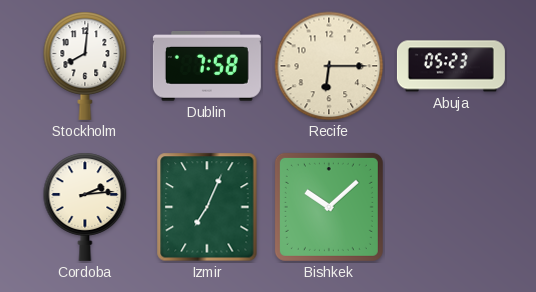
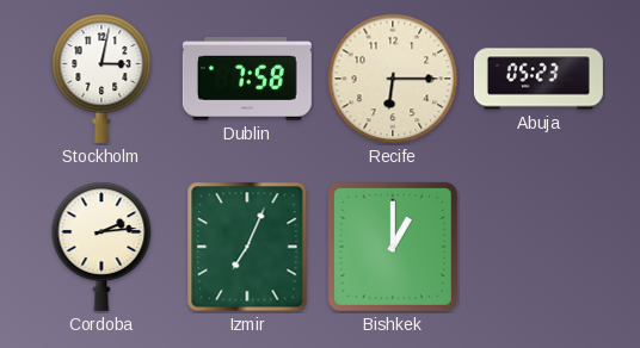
Stockholm: 8:01 -> 3:02
Bishkek: 10:08 -> 1:00
